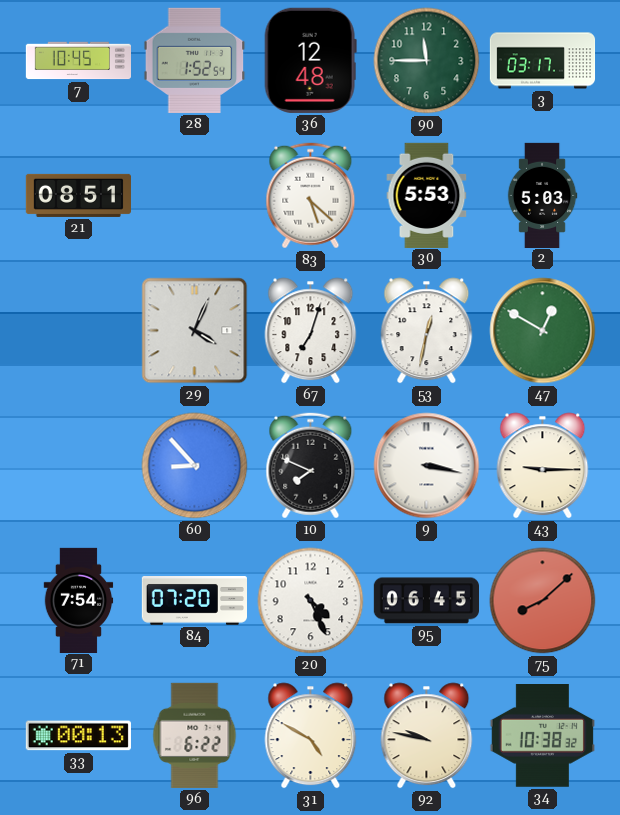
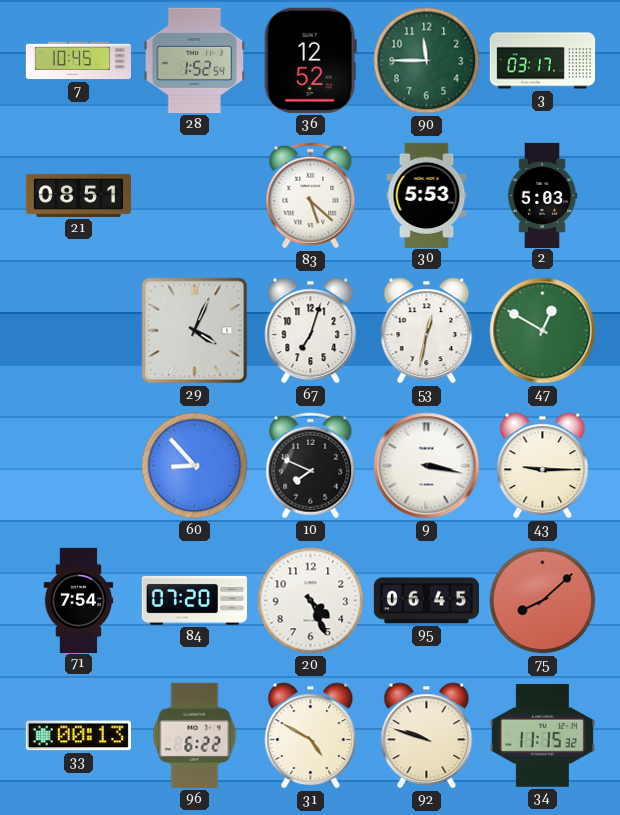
36: 12:48 -> 12:52
92: 9:47 -> 9:48
34: 10:38 -> 11:15
